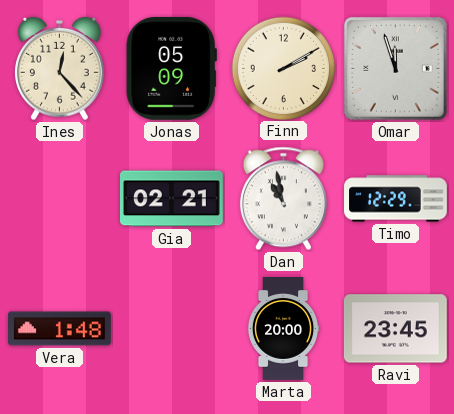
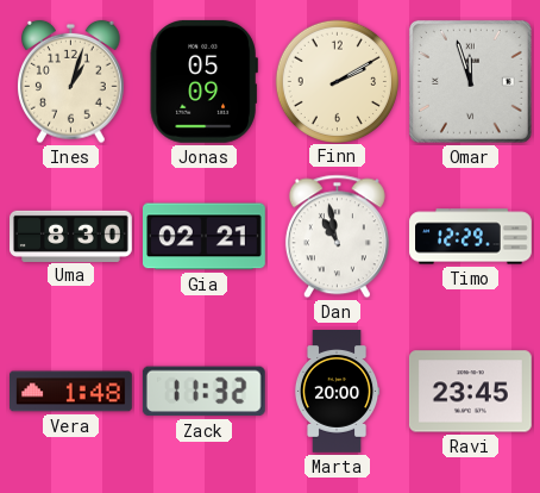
Ines: 12:23 -> 1:03
Uma: none -> 8:30
Zack: none -> 11:32
